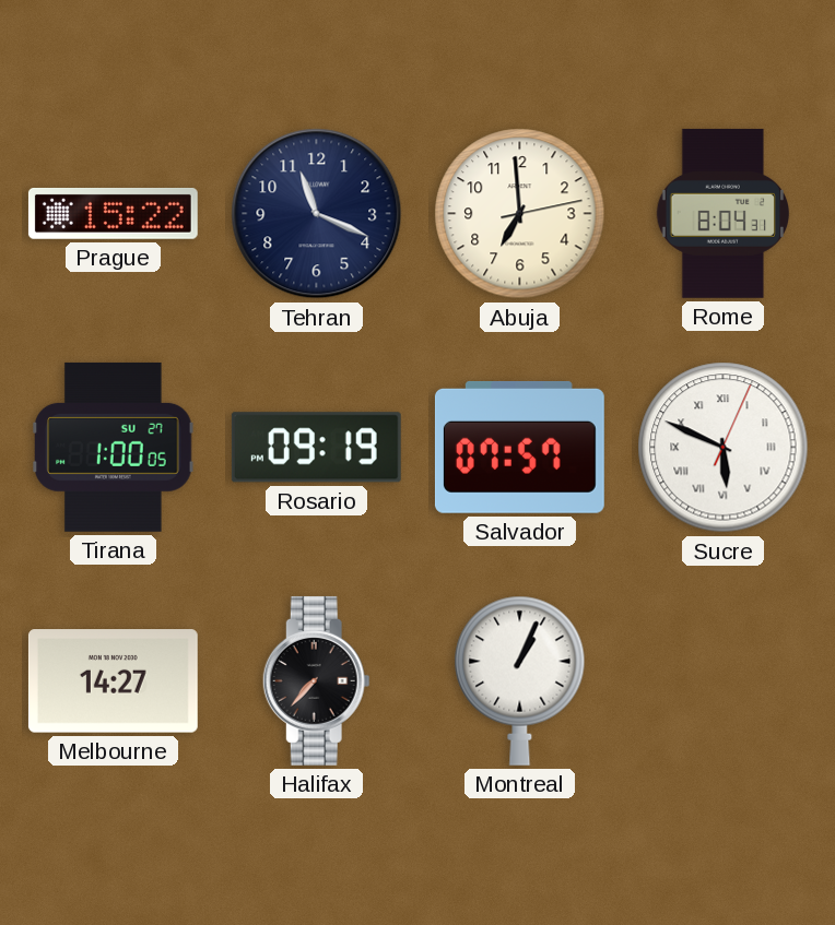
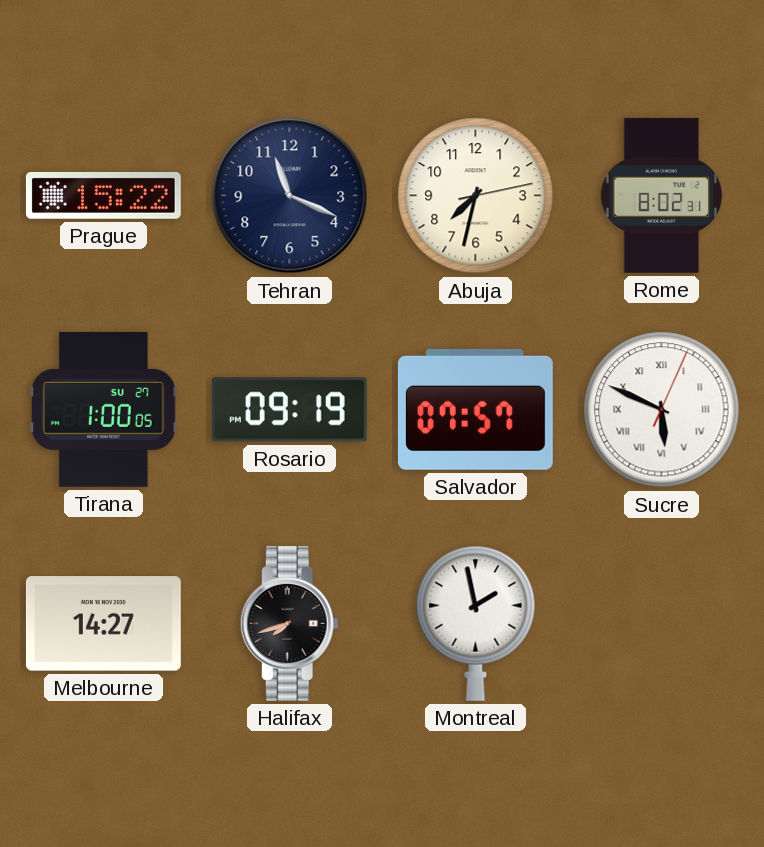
Abuja: 6:59 -> 7:32
Rome: 8:04 -> 8:02
Halifax: 7:37 -> 7:42
Montreal: 1:04 -> 1:58
